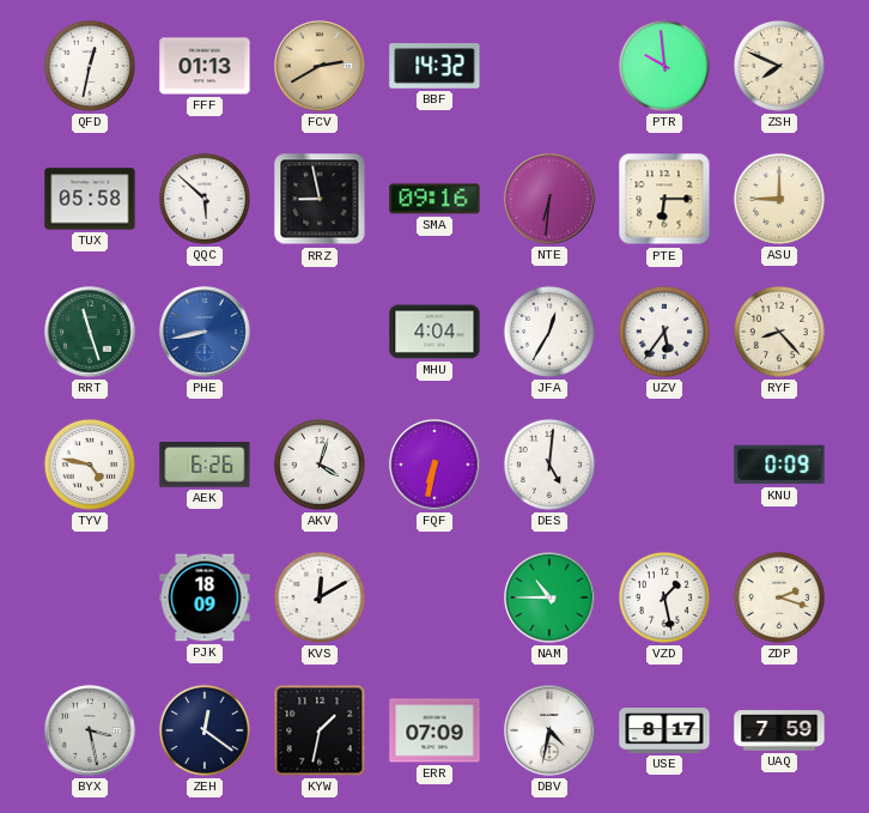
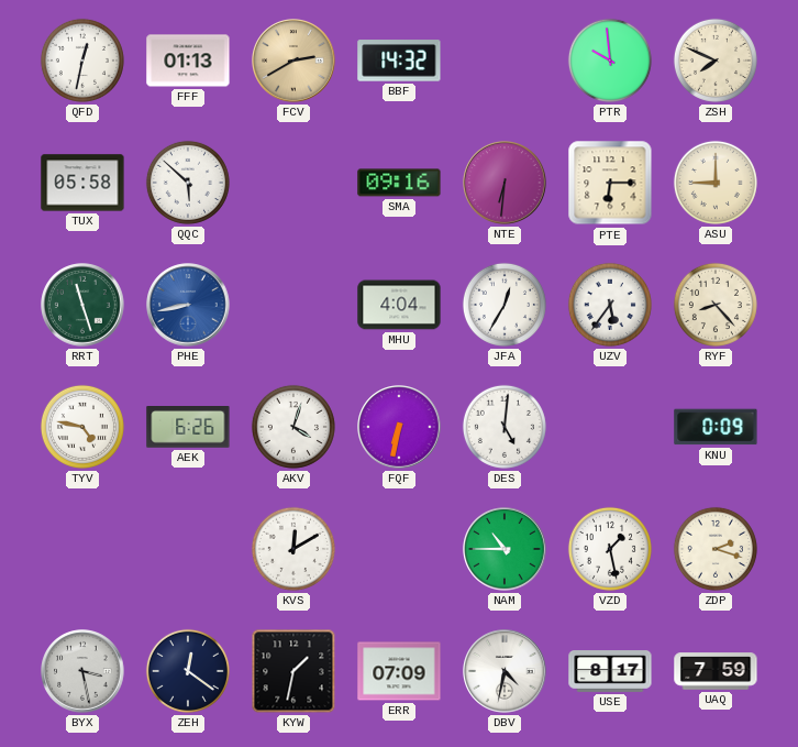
RRZ: 8:58 -> none
PJK: 18:09 -> none
